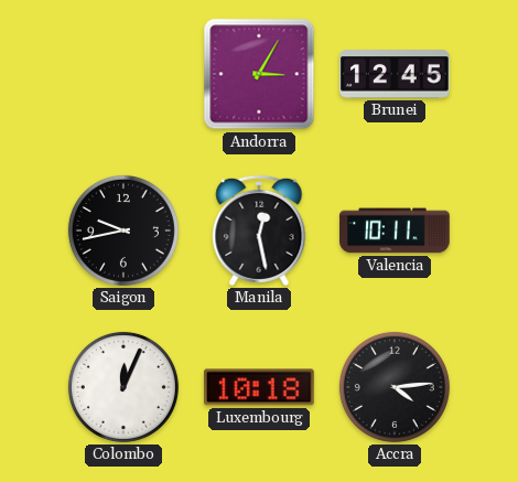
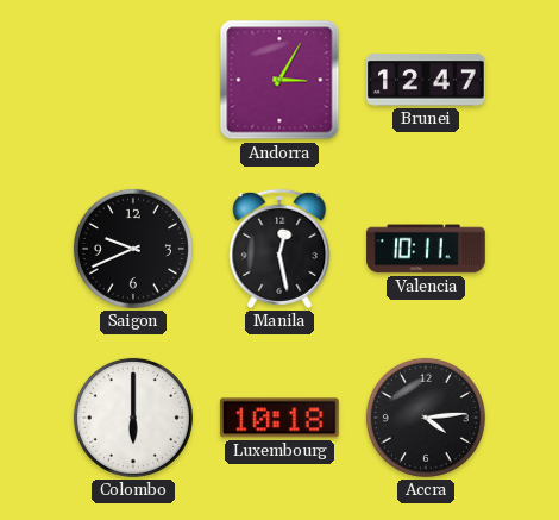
Brunei: 12:45 -> 12:47
Saigon: 9:43 -> 9:41
Colombo: 12:04 -> 6:00
